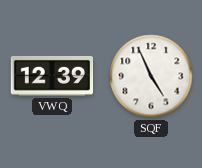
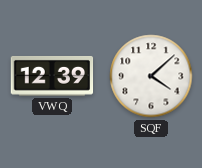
SQF: 4:56 -> 4:08
